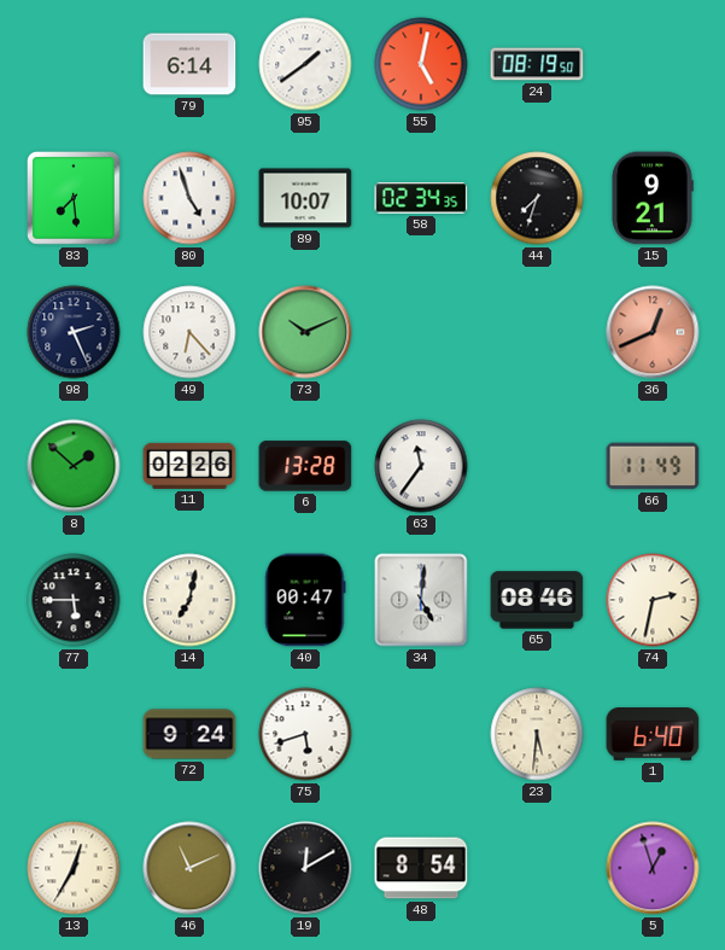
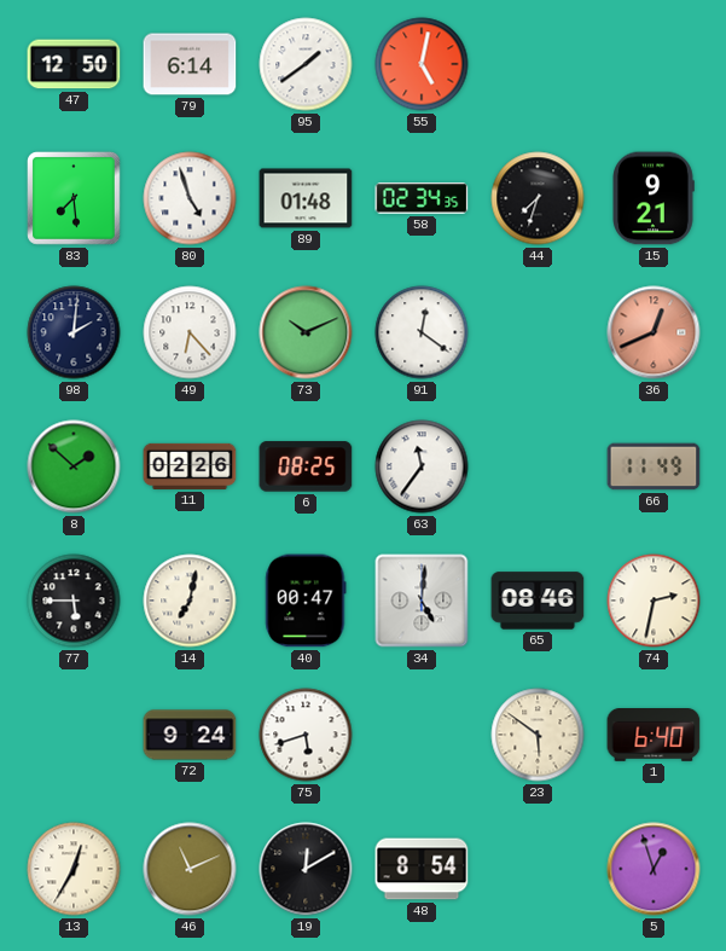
47: none -> 12:50
24: 08:19 -> none
89: 10:07 -> 01:48
98: 2:26 -> 2:01
91: none -> 12:21
6: 13:28 -> 08:25
23: 5:31 -> 5:51
